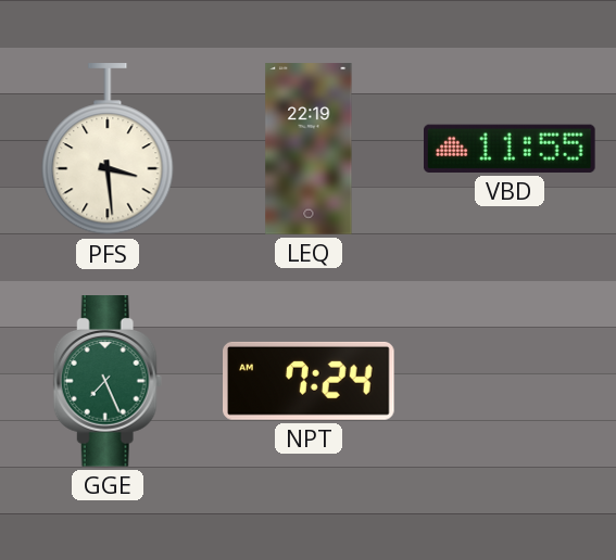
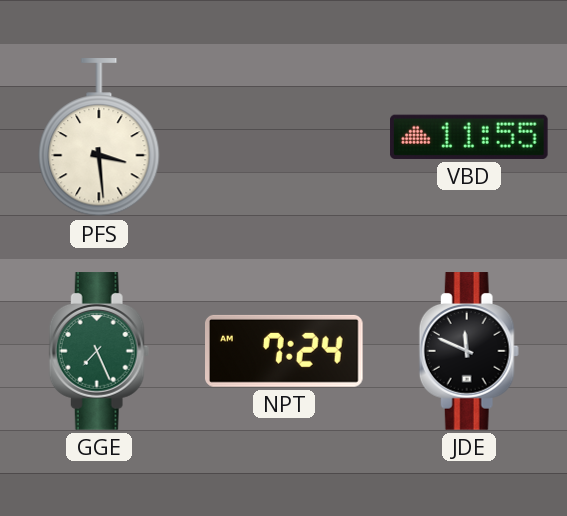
LEQ: 22:19 -> none
JDE: none -> 11:49
